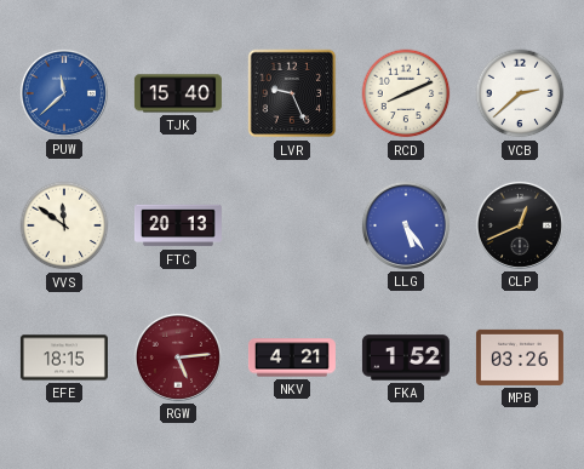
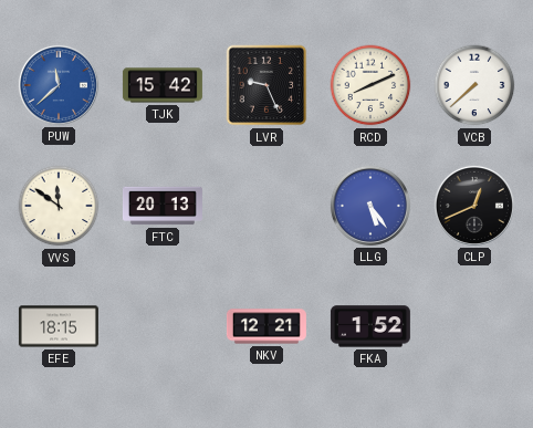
TJK: 15:40 -> 15:42
VCB: 2:38 -> 7:38
RGW: 5:14 -> none
NKV: 4:21 -> 12:21
MPB: 03:26 -> none
